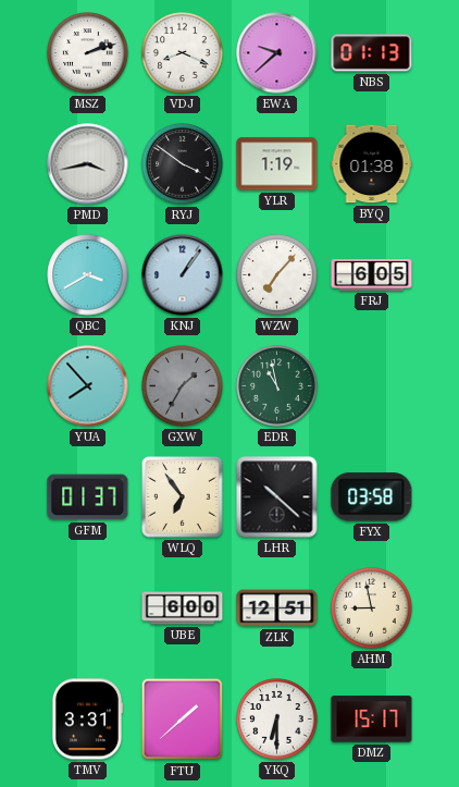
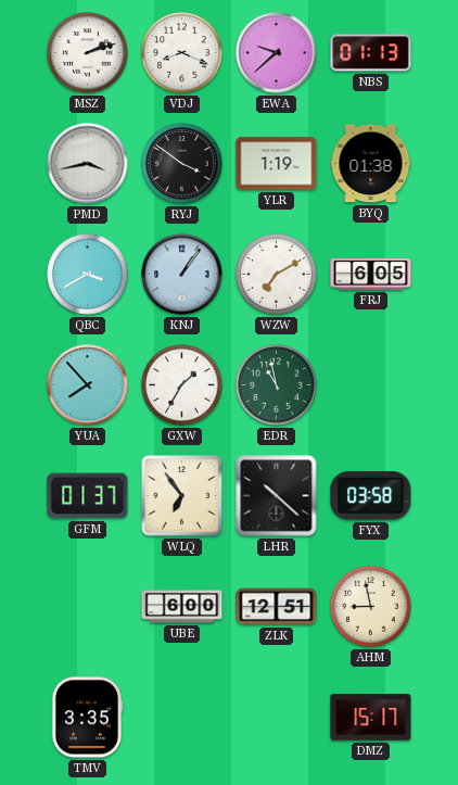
WZW: 7:07 -> 7:10
GXW dial: grey -> white
TMV: 3:31 -> 3:35
FTU: 1:38 -> none
YKQ: 6:30 -> none
